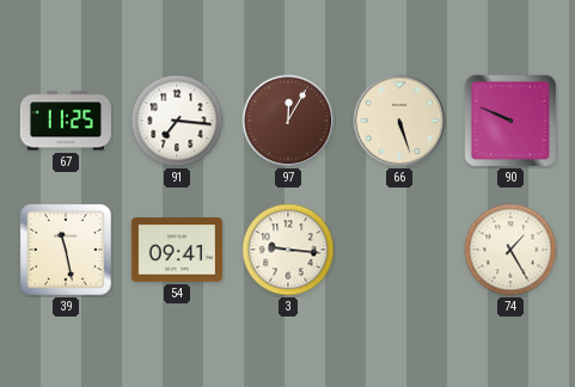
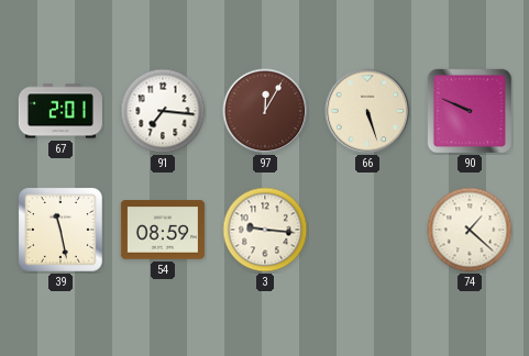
67: 11:25 -> 2:01
54: 09:41 -> 08:59
74: 1:25 -> 1:22
